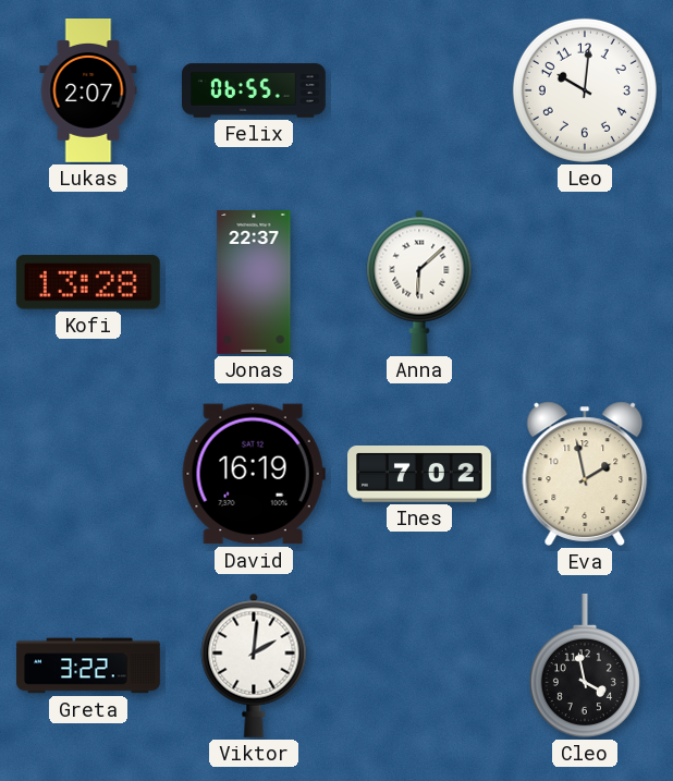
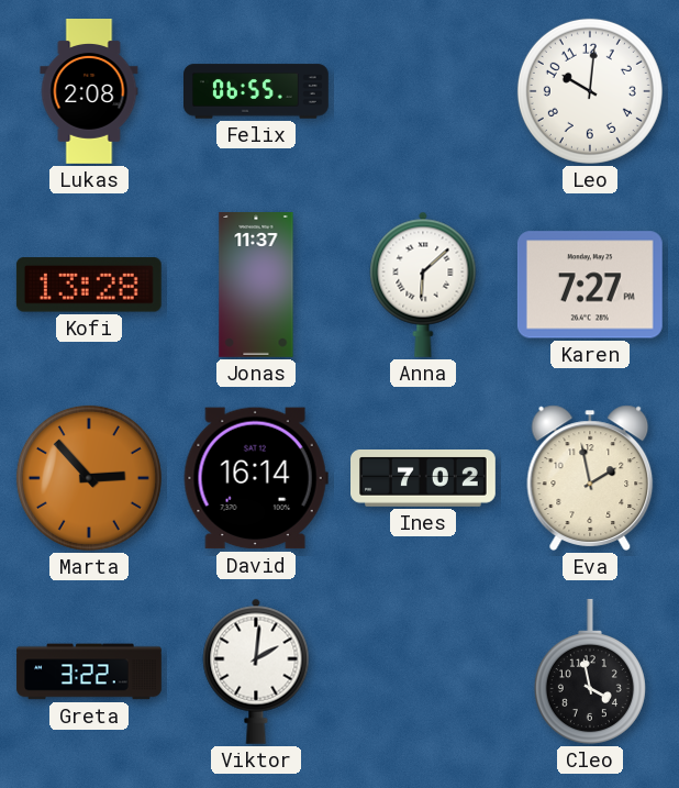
Lukas: 2:07 -> 2:08
Jonas: 22:37 -> 11:37
Karen: none -> 7:27
Marta: none -> 2:53
David: 16:19 -> 16:14
